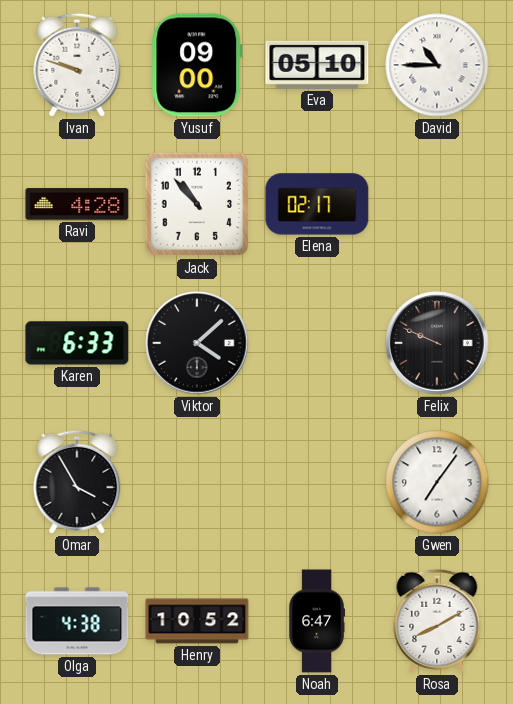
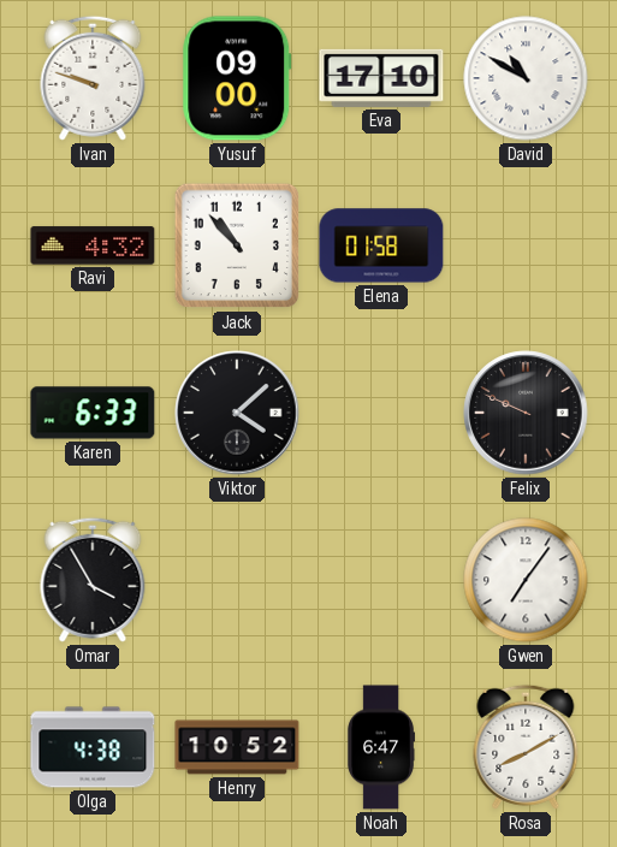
Eva: 05:10 -> 17:10
David: 10:45 -> 10:50
Ravi: 4:28 -> 4:32
Elena: 02:17 -> 01:58
